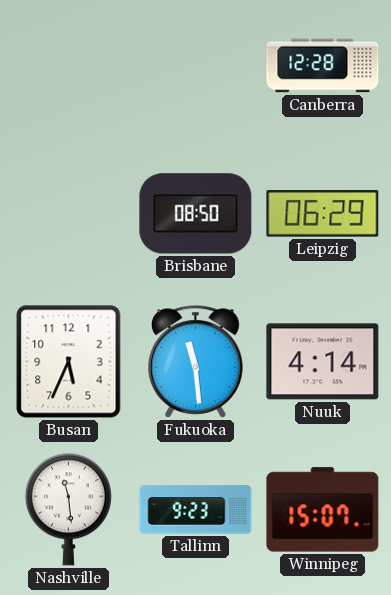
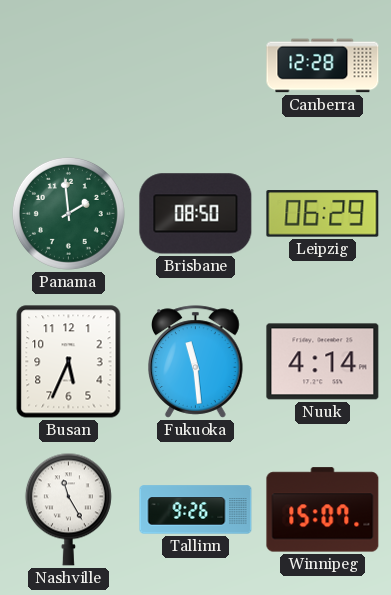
Panama: none -> 1:59
Nashville: 11:29 -> 11:25
Tallinn: 9:23 -> 9:26
